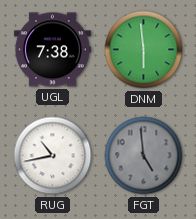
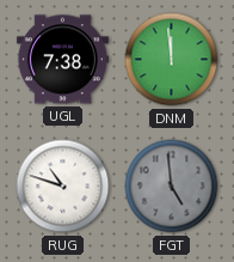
DNM: 5:59 -> 11:59
RUG: 10:43 -> 10:48
